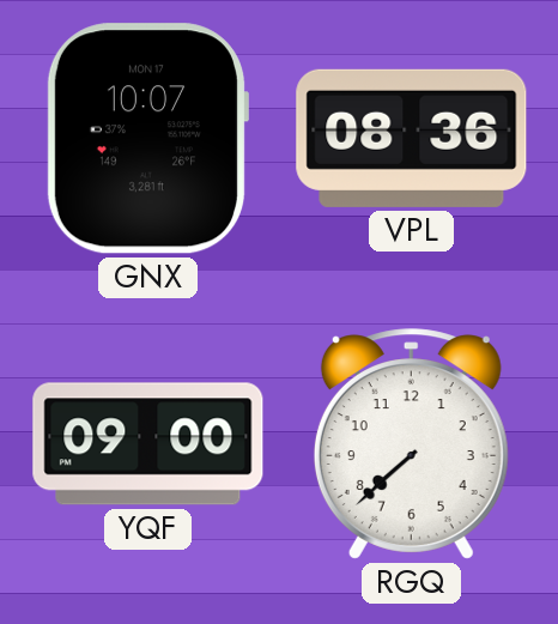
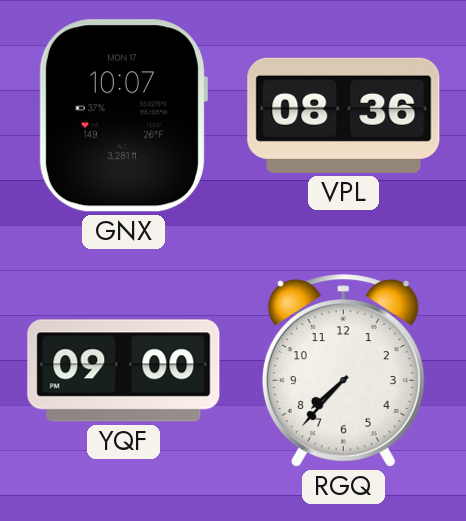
RGQ: 7:38 -> 7:37
